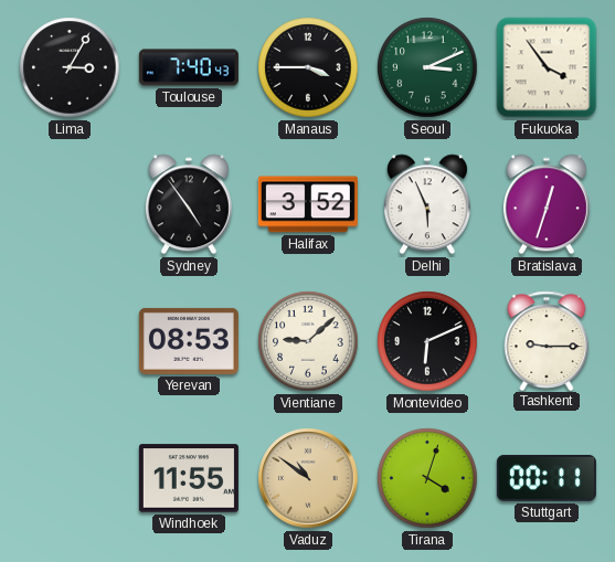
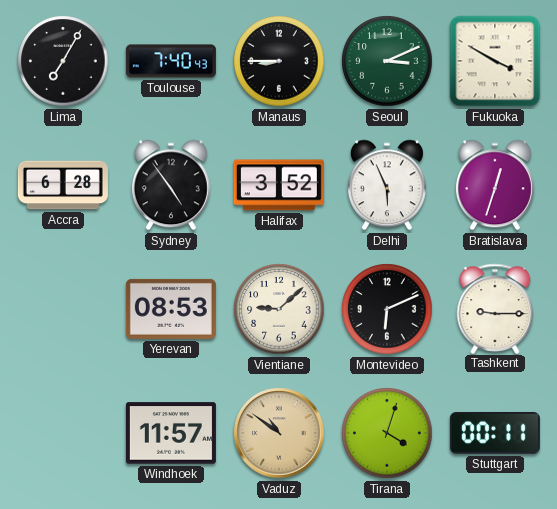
Lima: 3:05 -> 7:05
Manaus: 3:45 -> 8:45
Fukuoka: 3:54 -> 3:50
Accra: none -> 6:28
Windhoek: 11:55 -> 11:57
